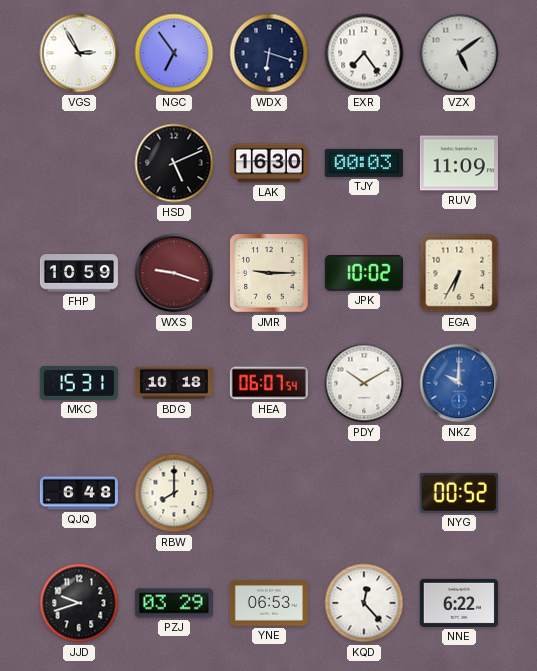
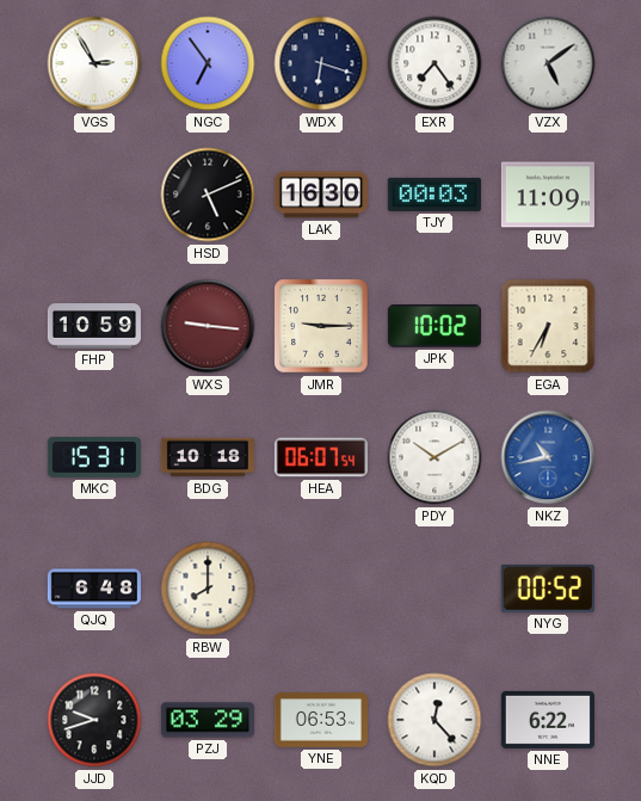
WXS: 9:18 -> 9:16
NKZ: 10:00 -> 10:43
